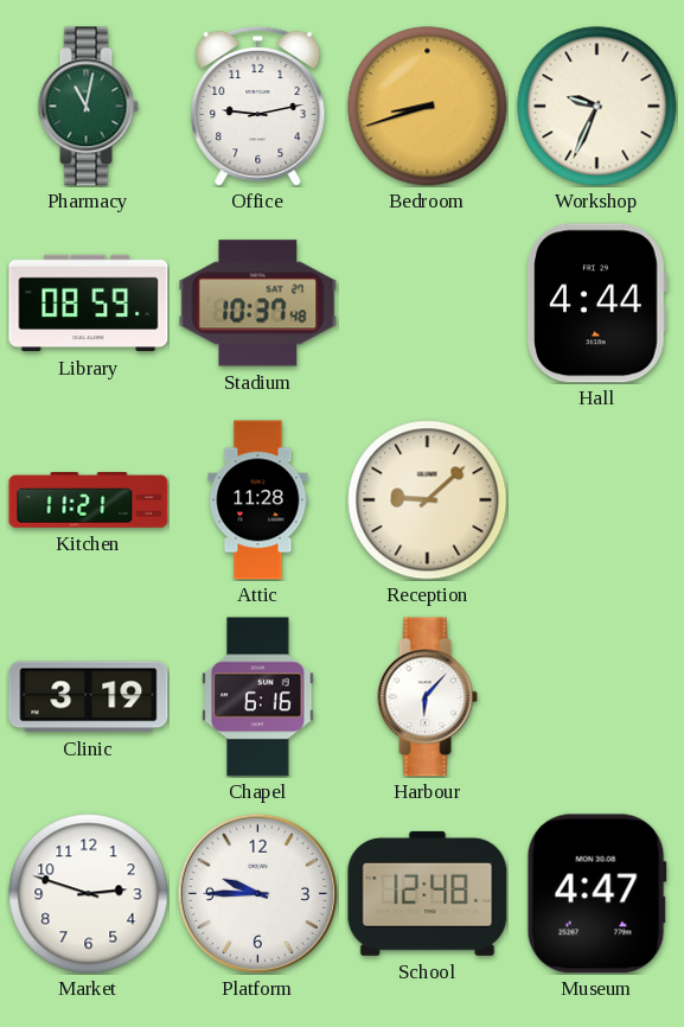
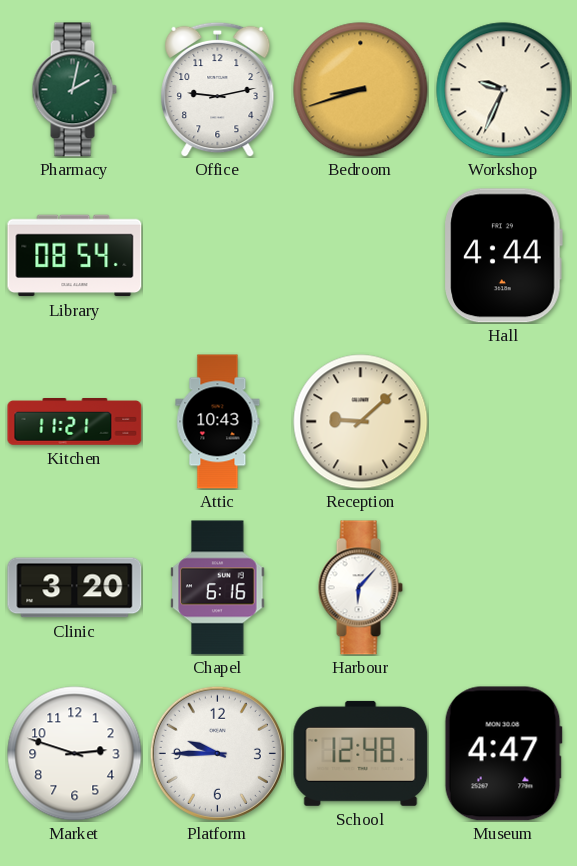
Pharmacy: 11:02 -> 2:02
Library: 08:59 -> 08:54
Stadium: 10:37 -> none
Attic: 11:28 -> 10:43
Clinic: 3:19 -> 3:20
